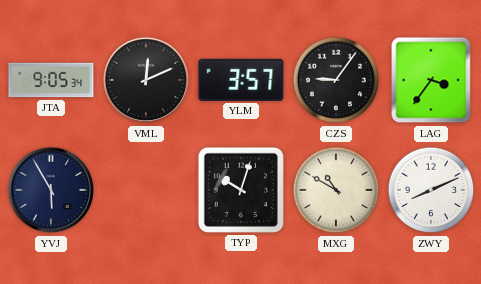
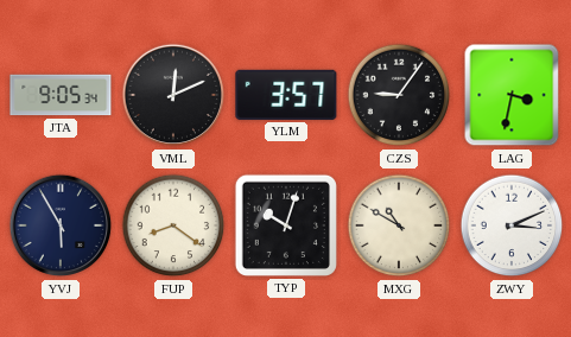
LAG: 3:36 -> 3:32
FUP: none -> 8:21
ZWY: 8:11 -> 3:11
